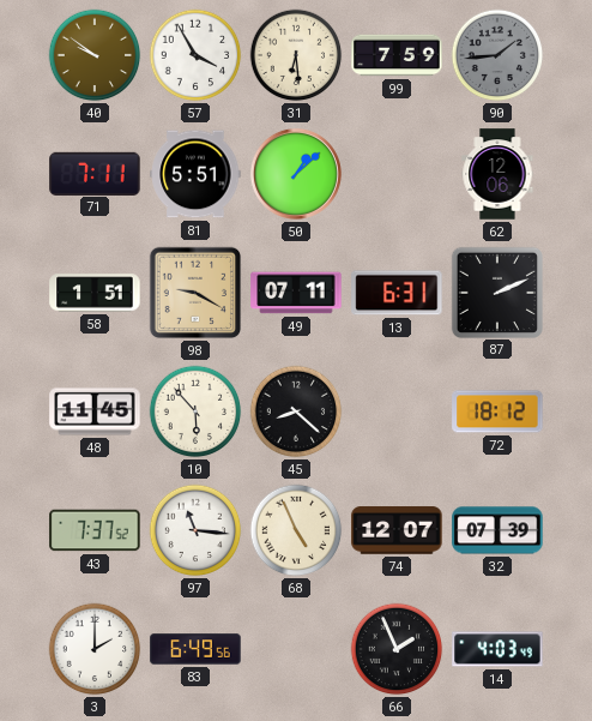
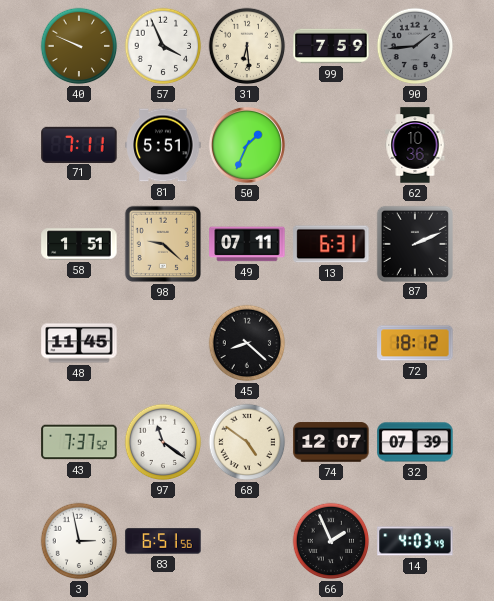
40: 9:51 -> 9:49
57: 3:55 -> 3:56
50: 1:08 -> 1:34
62: 12:06 -> 10:36
98: 9:20 -> 9:22
10: 5:53 -> none
97: 11:16 -> 11:21
68: 4:56 -> 4:51
3: 2:00 -> 2:58
83: 6:49 -> 6:51
